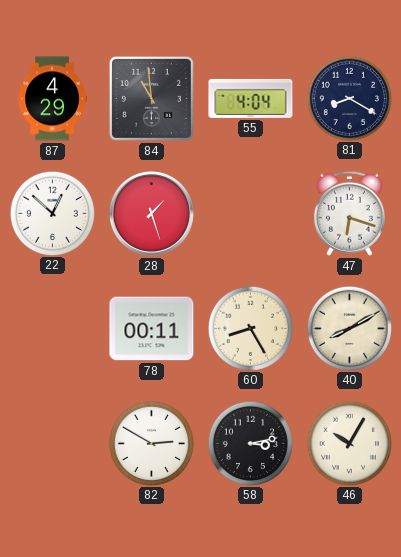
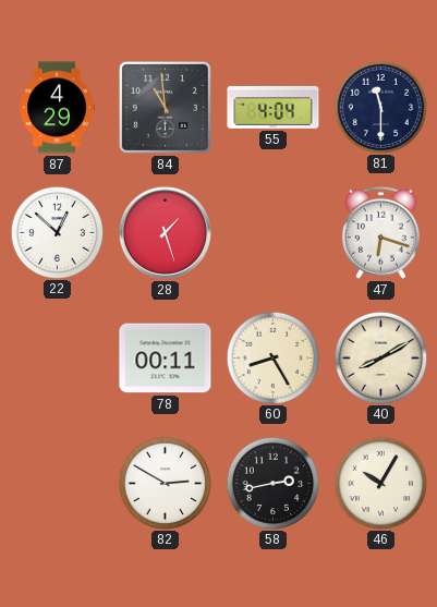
81: 8:20 -> 11:30
58: 3:13 -> 2:43
